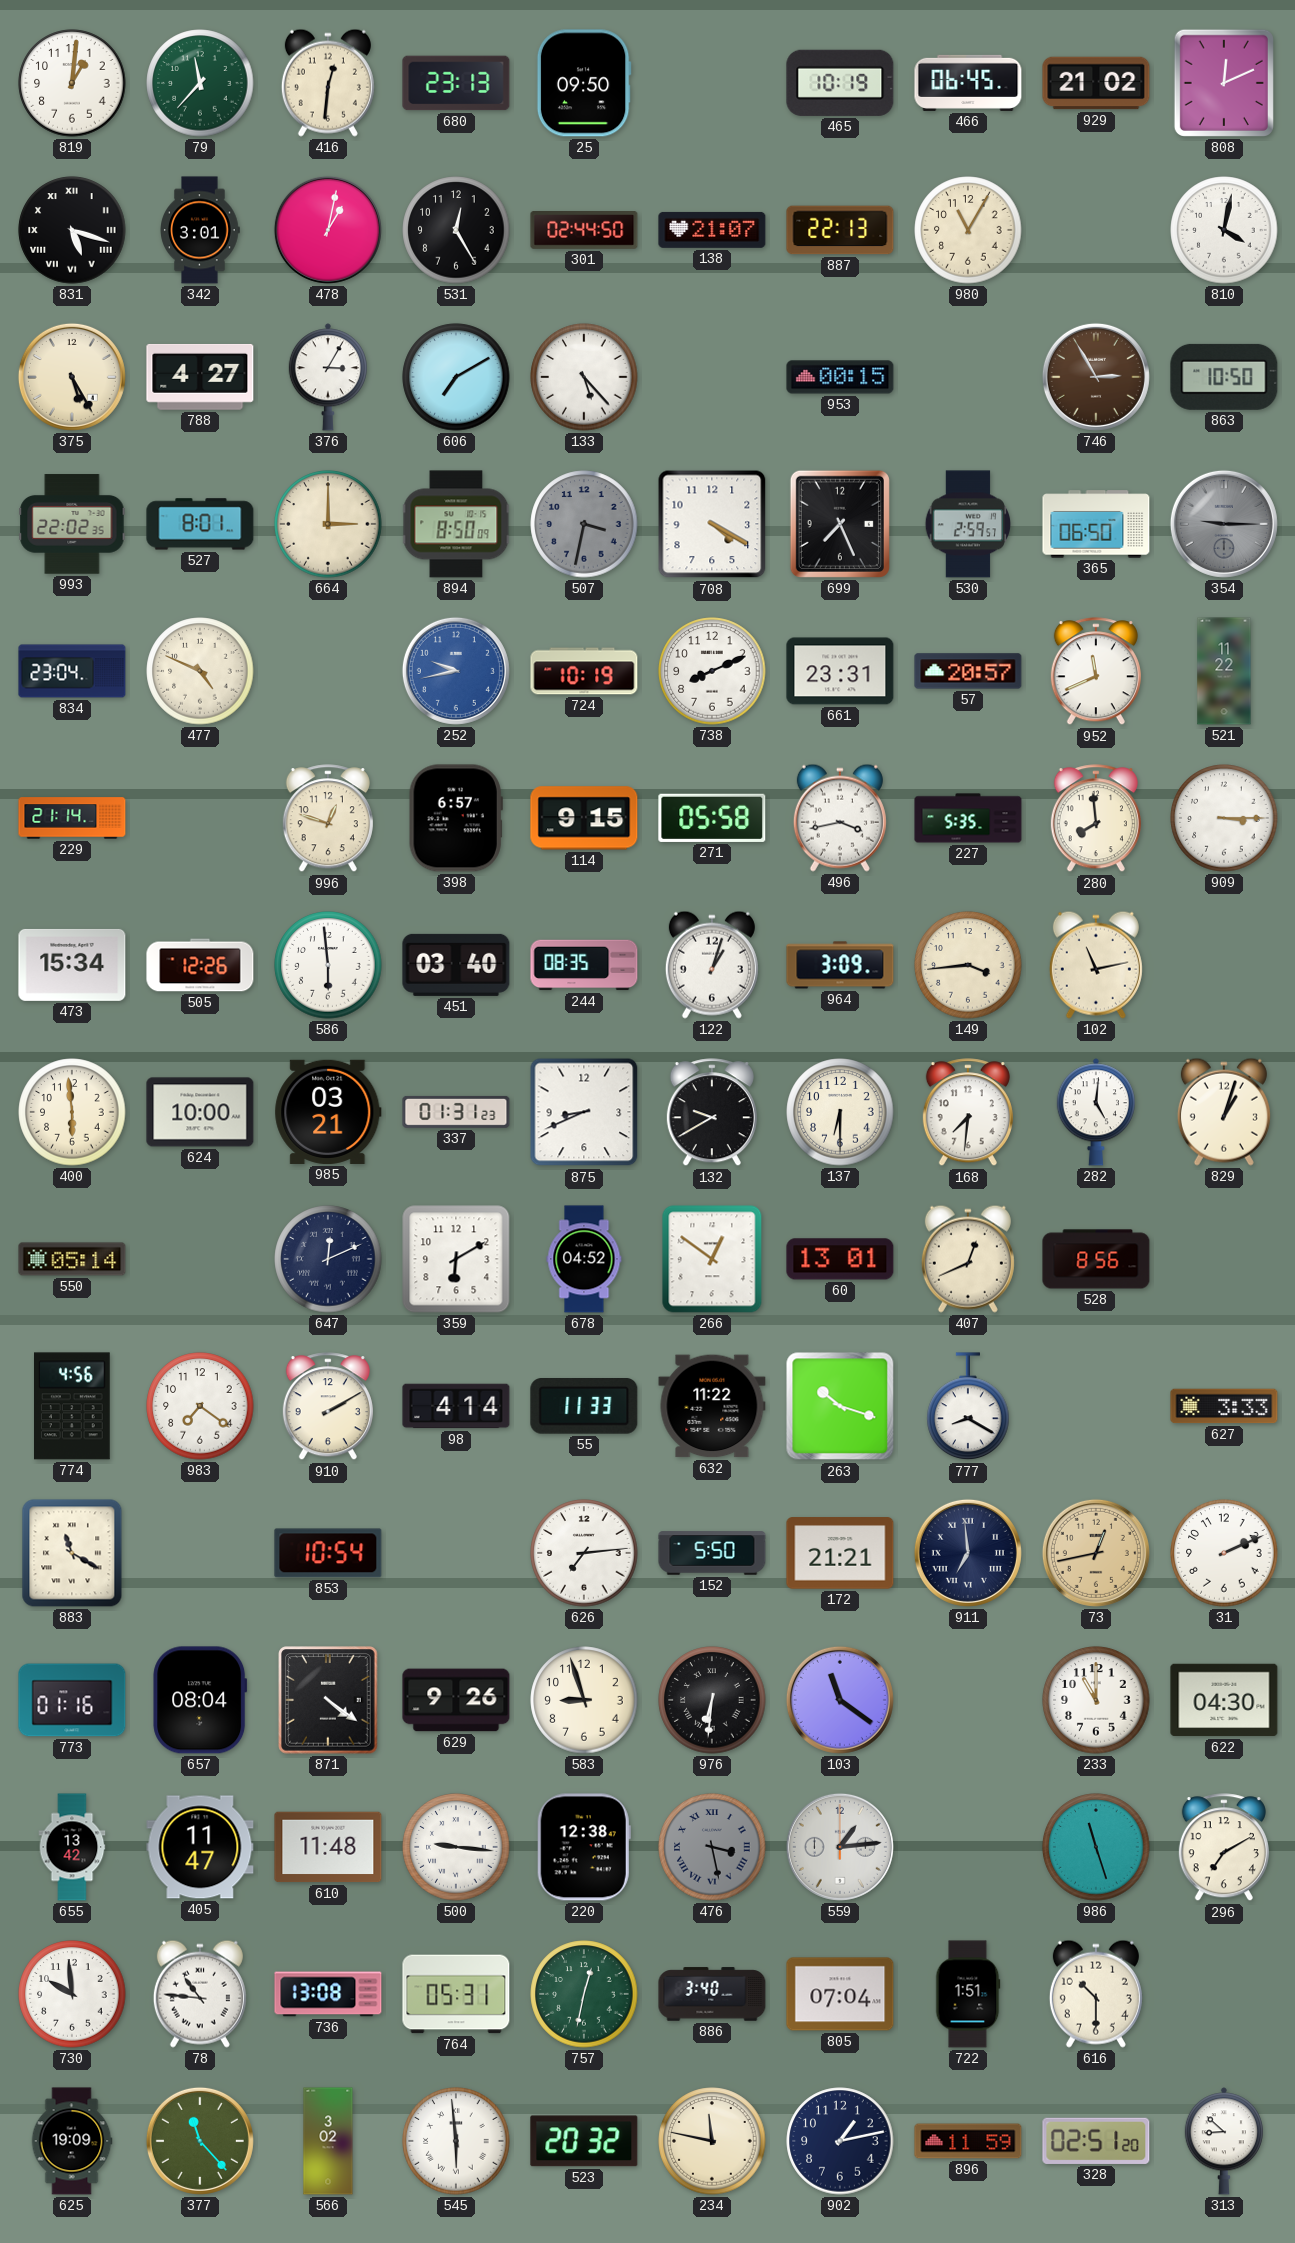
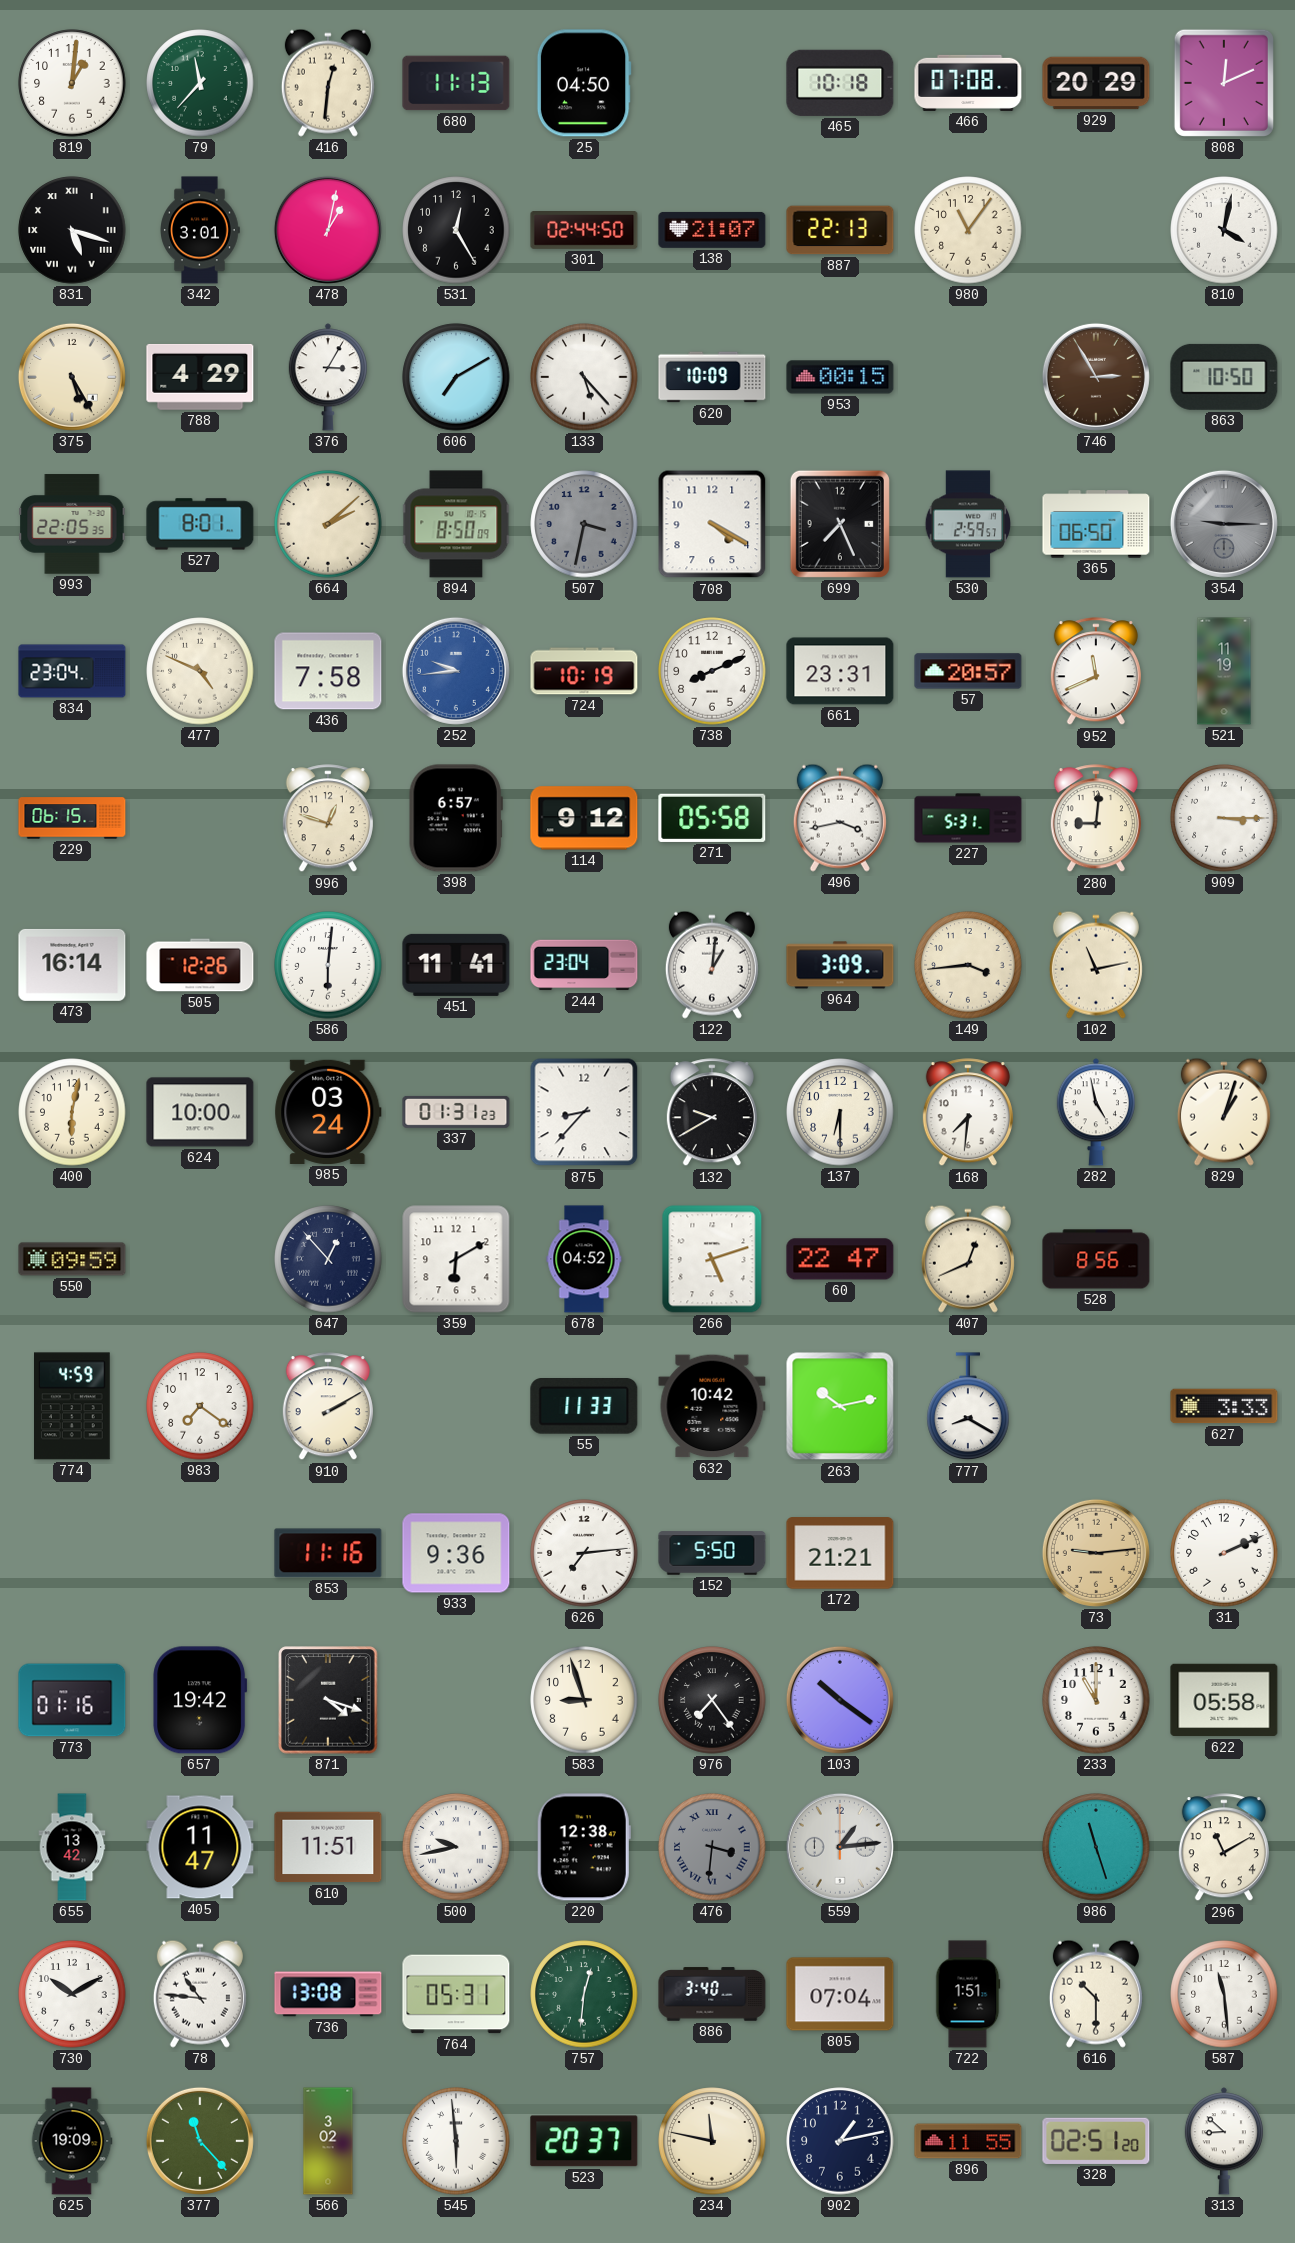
680: 23:13 -> 11:13
25: 09:50 -> 04:50
465: 10:19 -> 10:18
466: 06:45 -> 07:08
929: 21:02 -> 20:29
980: 11:05 -> 11:06
788: 4:27 -> 4:29
620: none -> 10:09
993: 22:02 -> 22:05
664: 3:00 -> 2:08
436: none -> 7:58
252: 9:43 -> 9:44
521: 11:22 -> 11:19
229: 21:14 -> 06:15
114: 9:15 -> 9:12
227: 5:35 -> 5:31
280: 7:59 -> 9:01
473: 15:34 -> 16:14
586: 5:59 -> 6:01
451: 03:40 -> 11:41
244: 08:35 -> 23:04
122: 1:03 -> 1:01
400: 5:59 -> 6:02
985: 03:21 -> 03:24
875: 8:41 -> 8:37
282: 5:01 -> 4:58
550: 05:14 -> 09:59
647: 12:11 -> 12:53
266: 12:51 -> 5:12
60: 13:01 -> 22:47
774: 4:56 -> 4:59
98: 4:14 -> none
632: 11:22 -> 10:42
263: 10:18 -> 10:13
883: 11:20 -> none
853: 10:54 -> 11:16
933: none -> 9:36
911: 6:59 -> none
73: 12:43 -> 9:14
657: 08:04 -> 19:42
871: 4:21 -> 4:18
629: 9:26 -> none
976: 6:31 -> 7:24
103: 11:21 -> 10:21
622: 04:30 -> 05:58
610: 11:48 -> 11:51
500: 9:16 -> 9:43
476: 3:28 -> 3:31
296: 7:10 -> 11:10
730: 9:59 -> 10:10
757: 12:32 -> 12:31
587: none -> 11:29
523: 20:32 -> 20:37
896: 11:59 -> 11:55
